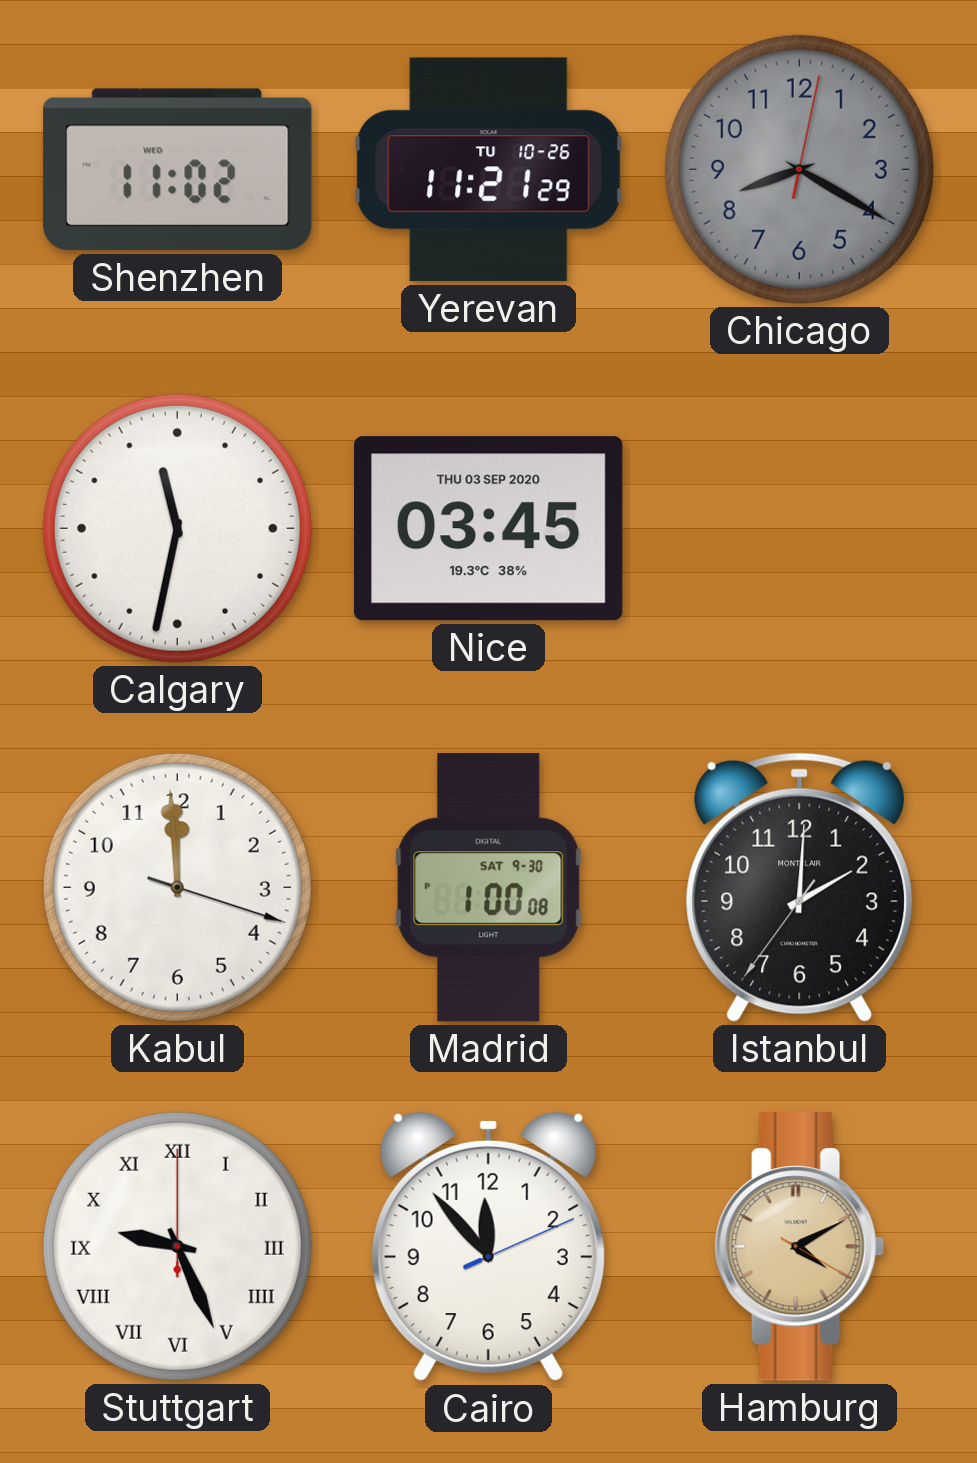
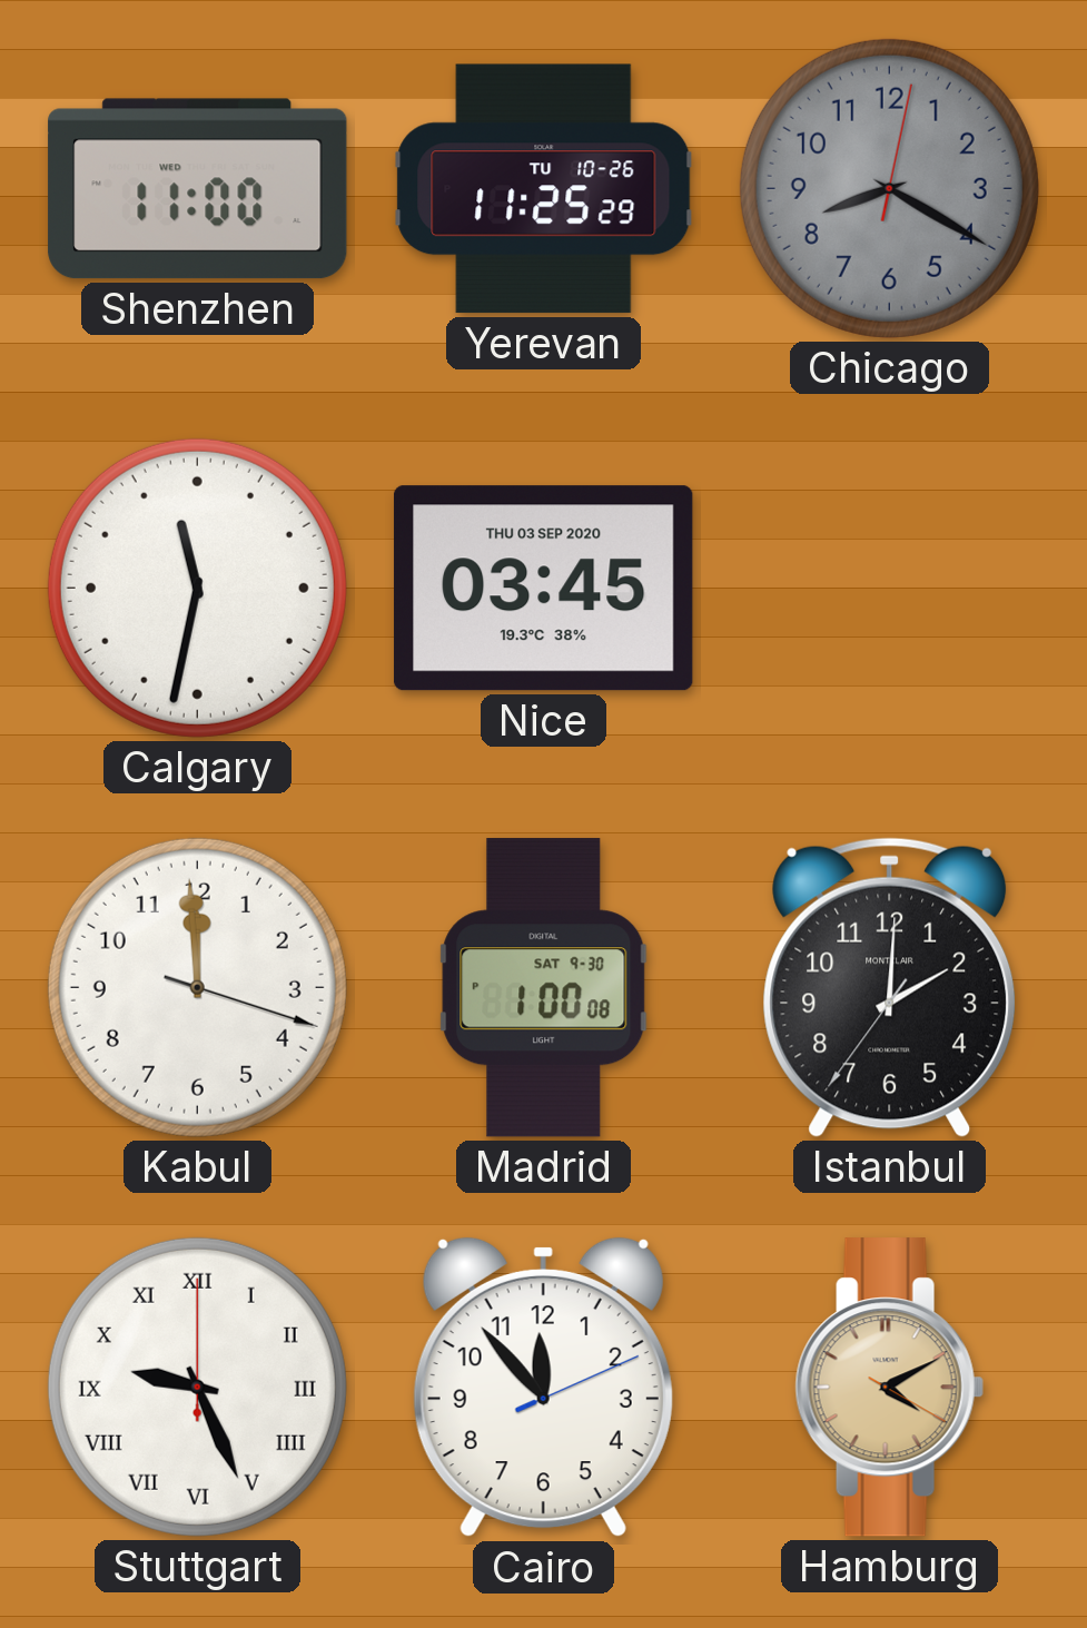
Shenzhen: 11:02 -> 11:00
Yerevan: 11:21 -> 11:25
